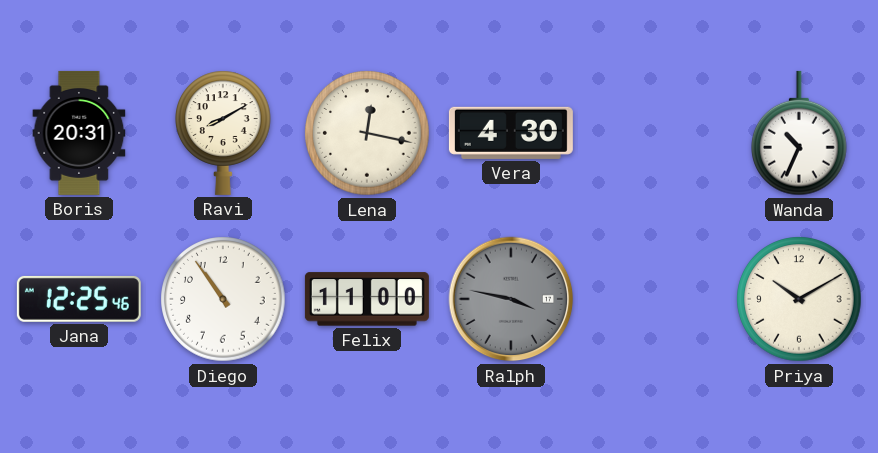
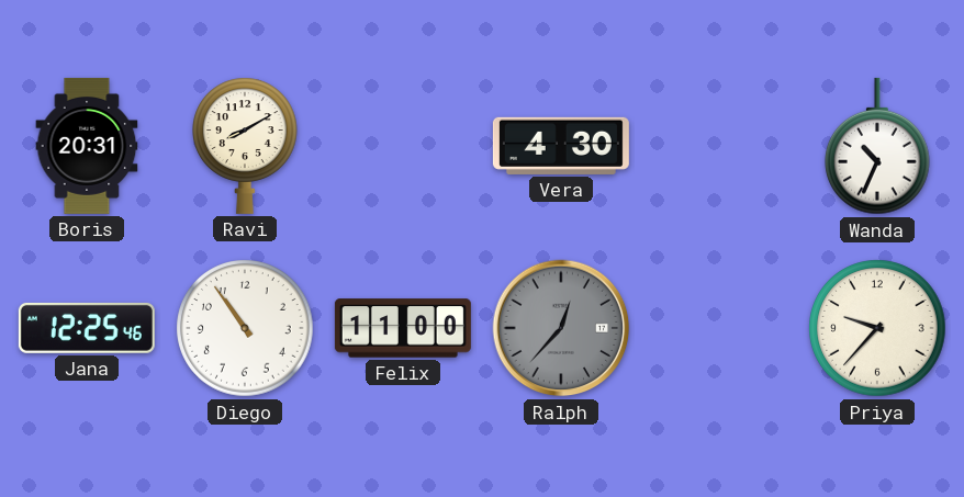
Lena: 12:17 -> none
Ralph: 3:47 -> 12:37
Priya: 10:10 -> 9:37
